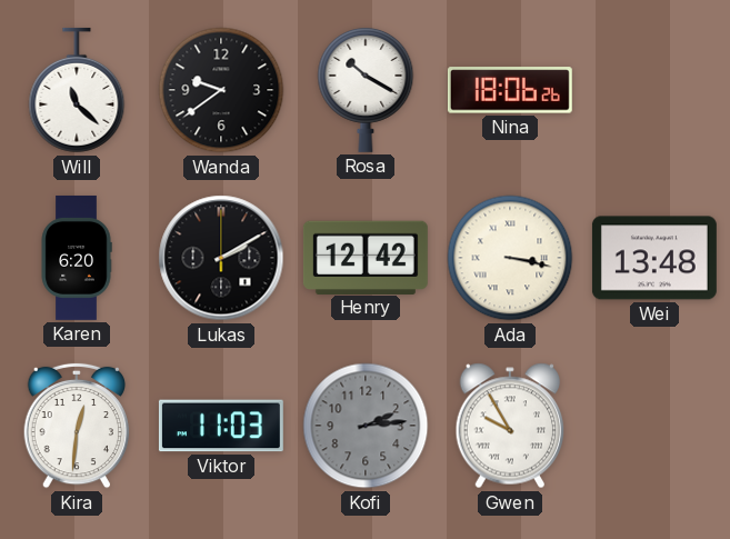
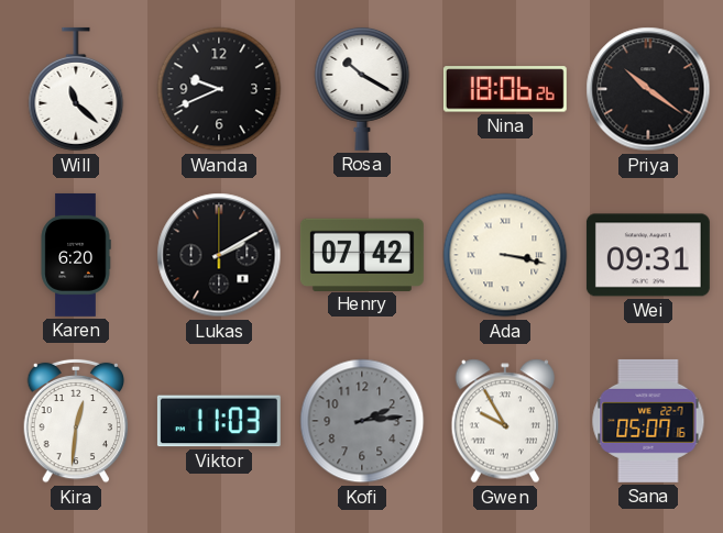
Wanda: 9:39 -> 9:41
Priya: none -> 10:21
Henry: 12:42 -> 07:42
Wei: 13:48 -> 09:31
Sana: none -> 05:07
